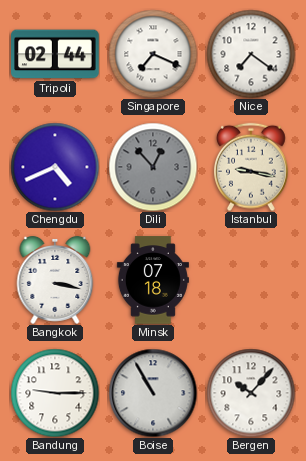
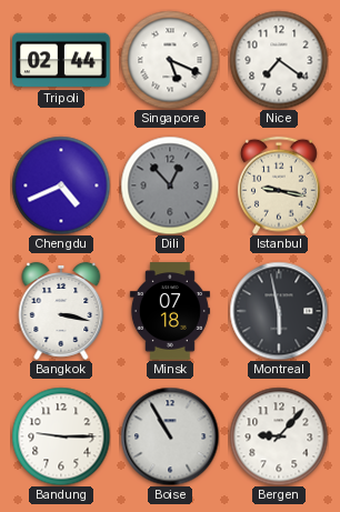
Singapore: 7:19 -> 5:19
Montreal: none -> 5:58
Bergen: 10:07 -> 9:07
